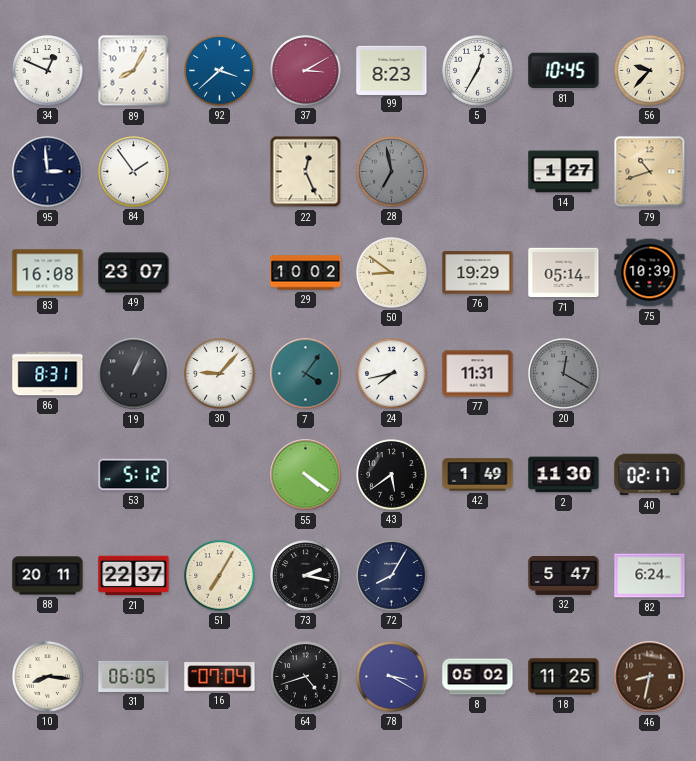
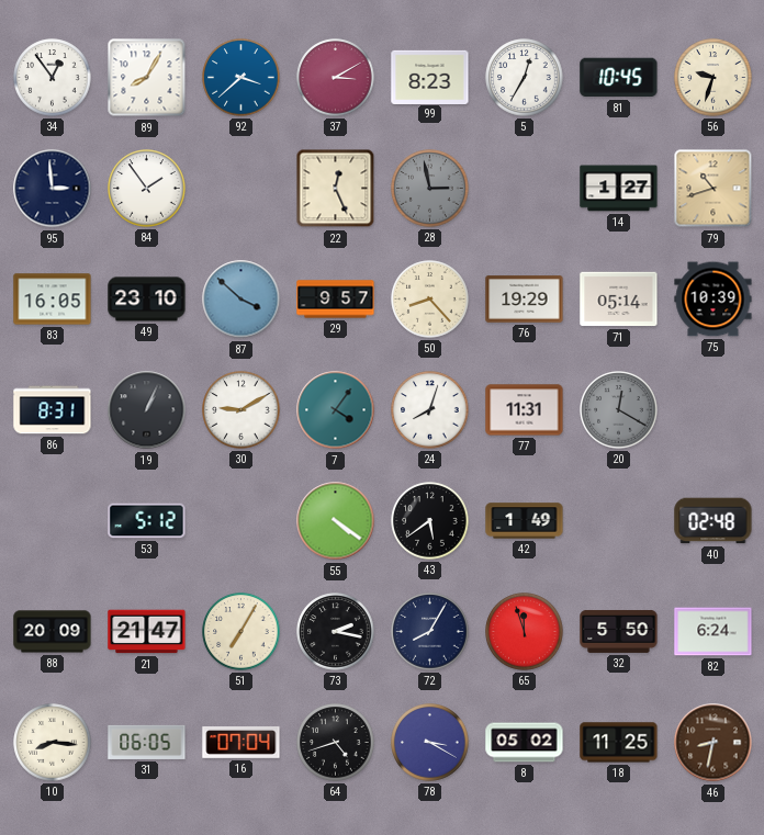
34: 12:49 -> 12:54
56: 9:37 -> 9:33
28: 6:58 -> 2:58
83: 16:08 -> 16:05
49: 23:07 -> 23:10
87: none -> 3:52
29: 10:02 -> 9:57
50: 8:51 -> 8:23
30: 9:07 -> 9:10
24: 7:43 -> 8:03
2: 11:30 -> none
40: 02:17 -> 02:48
88: 20:11 -> 20:09
21: 22:37 -> 21:47
65: none -> 11:57
32: 5:47 -> 5:50
